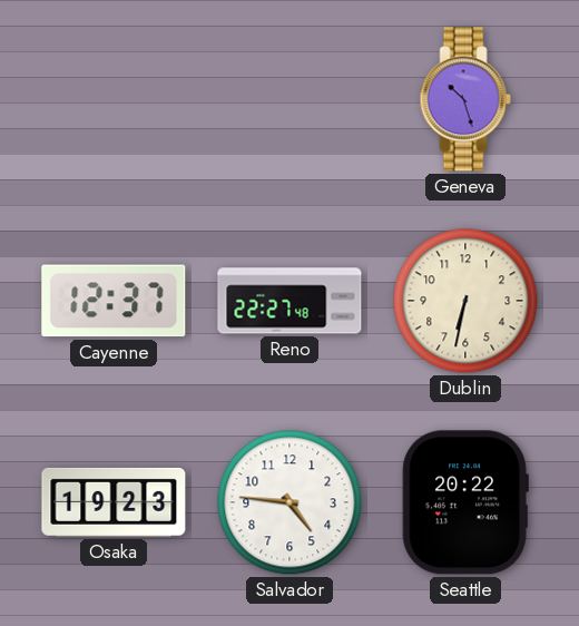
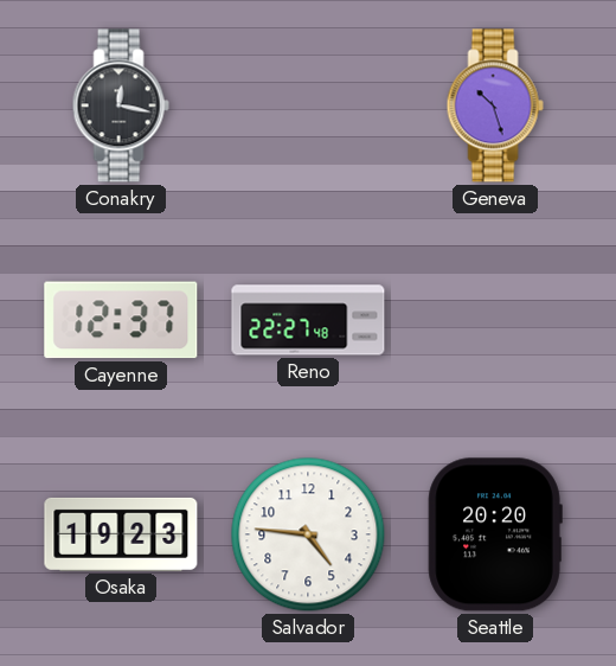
Conakry: none -> 12:17
Dublin: 6:32 -> none
Seattle: 20:22 -> 20:20
